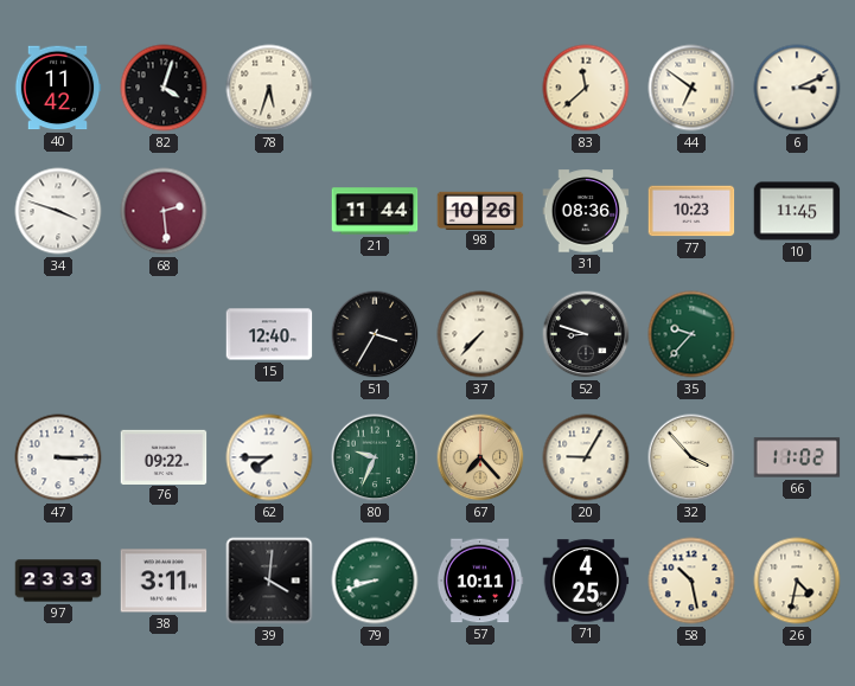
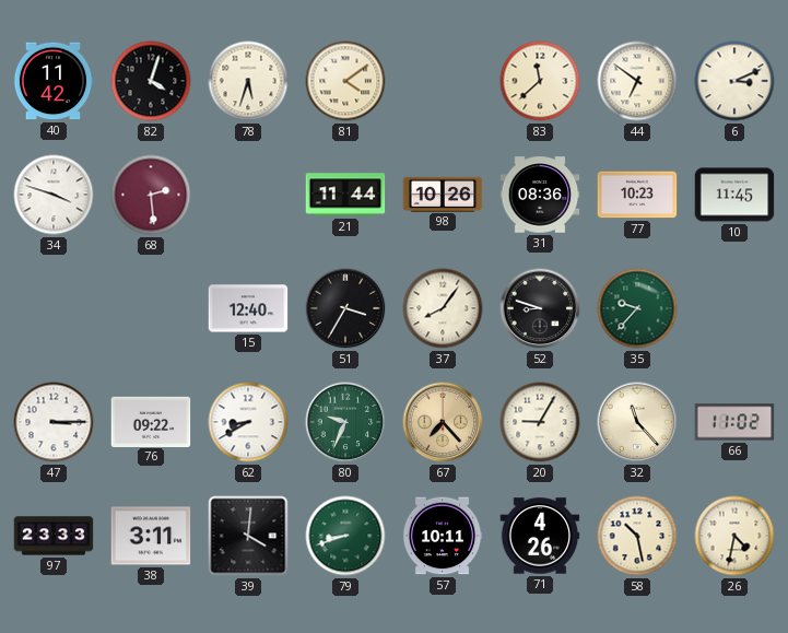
81: none -> 4:09
37: 7:37 -> 8:06
62: 7:45 -> 8:40
32: 3:53 -> 11:23
71: 4:25 -> 4:26
